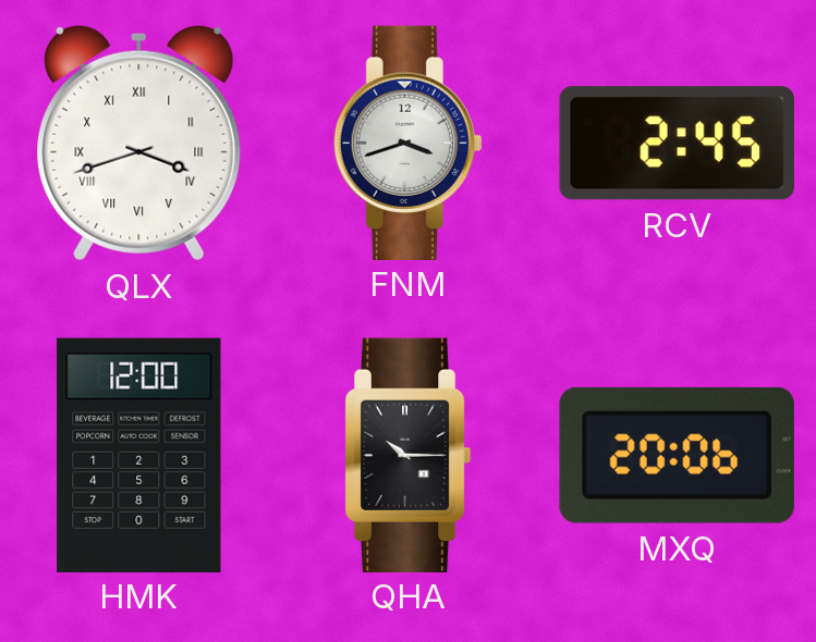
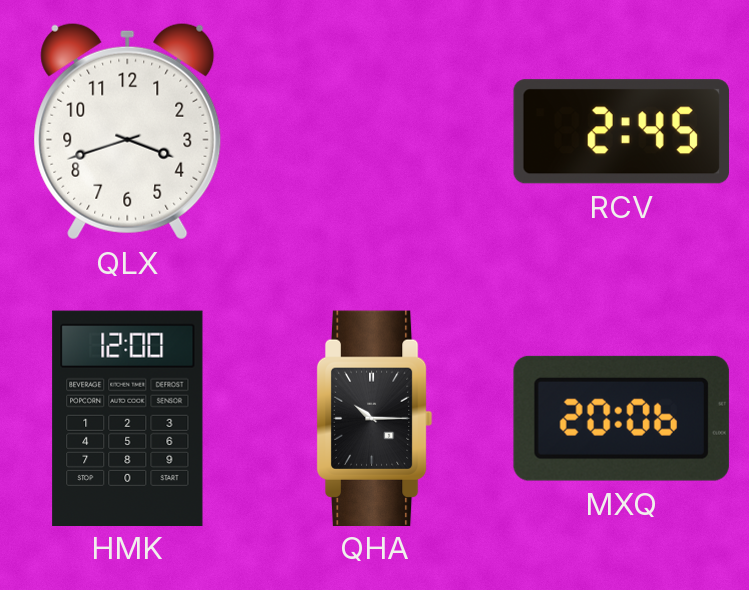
QLX numerals: Roman -> Arabic
FNM: 3:42 -> none
